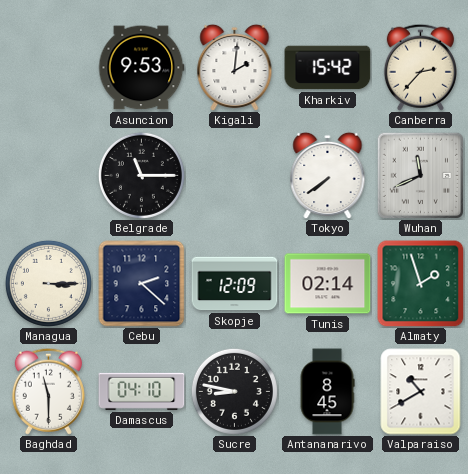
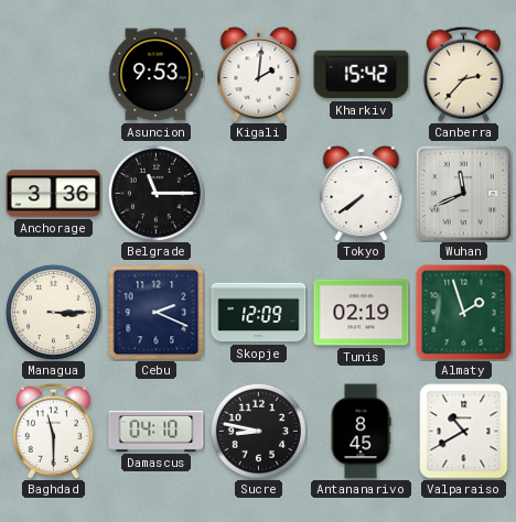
Anchorage: none -> 3:36
Cebu: 2:22 -> 2:19
Tunis: 02:14 -> 02:19
